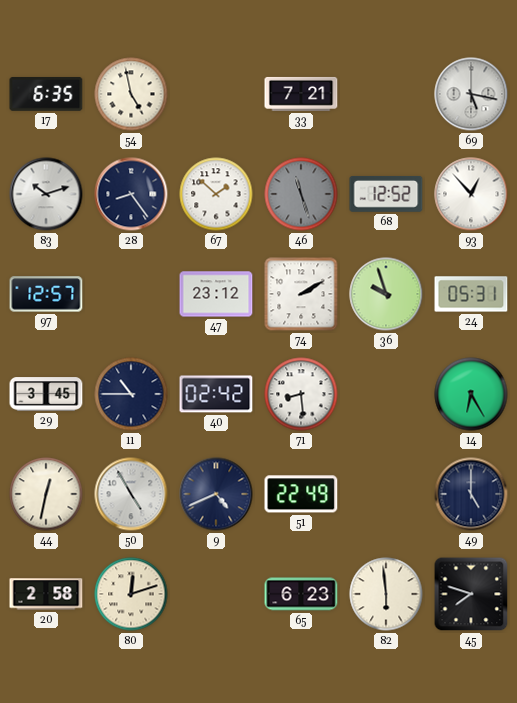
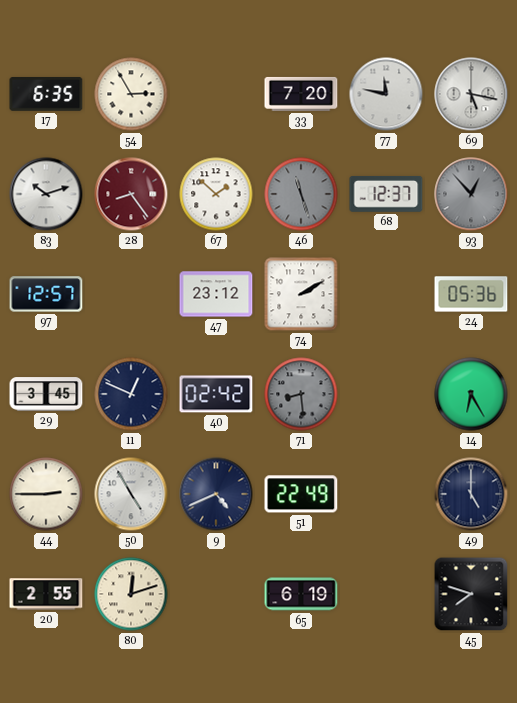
54: 4:58 -> 2:55
33: 7:21 -> 7:20
77: none -> 11:47
28 dial: navy -> burgundy
68: 12:52 -> 12:37
93 dial: white -> grey
36: 9:57 -> none
24: 05:31 -> 05:36
11: 10:45 -> 12:49
71 dial: white -> grey
44: 12:32 -> 2:45
20: 2:58 -> 2:55
65: 6:23 -> 6:19
82: 5:59 -> none
